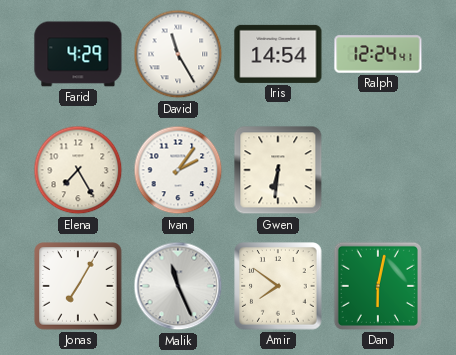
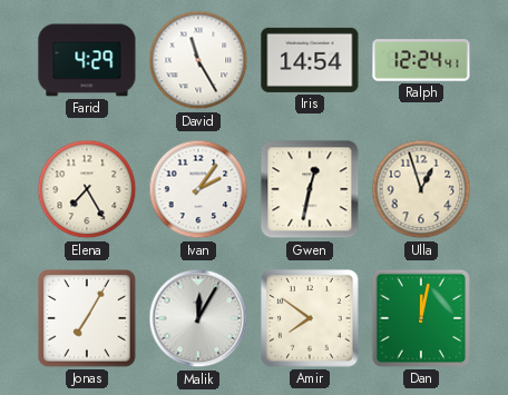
Gwen: 6:31 -> 12:32
Ulla: none -> 12:57
Malik: 11:26 -> 12:05
Dan: 6:02 -> 12:02
